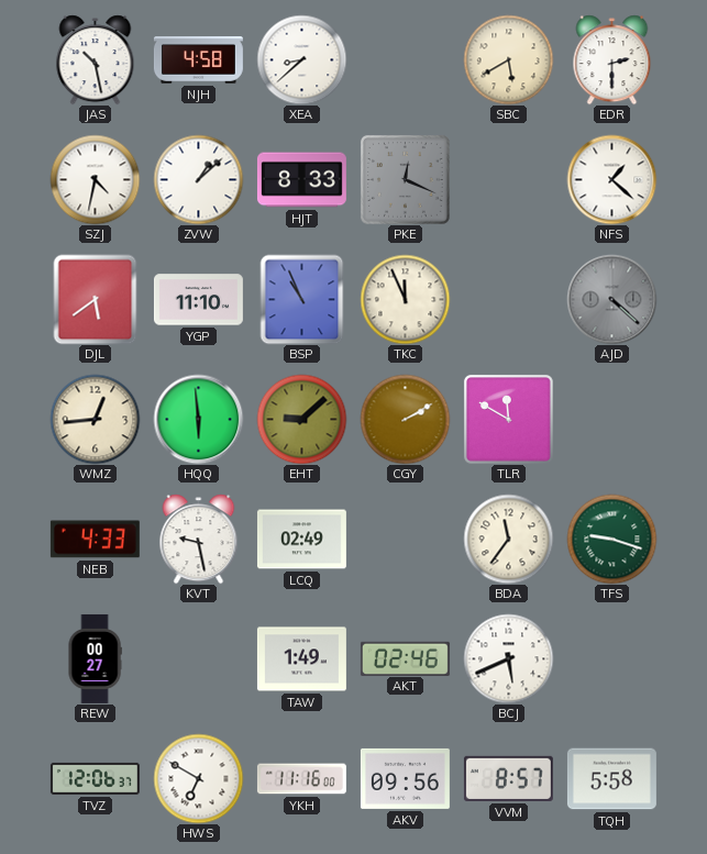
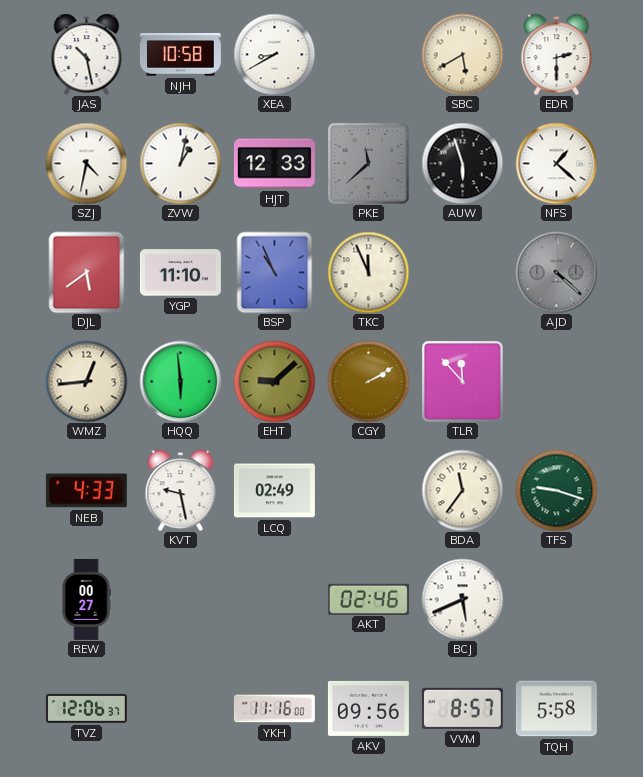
NJH: 4:58 -> 10:58
XEA: 8:38 -> 8:40
ZVW: 1:08 -> 1:02
HJT: 8:33 -> 12:33
PKE: 12:19 -> 11:38
AUW: none -> 5:57
TLR: 11:50 -> 11:53
TAW: 1:49 -> none
HWS: 6:50 -> none
